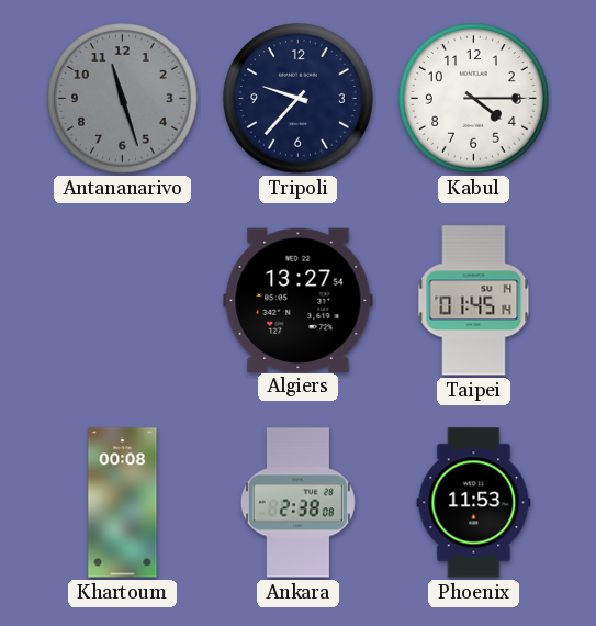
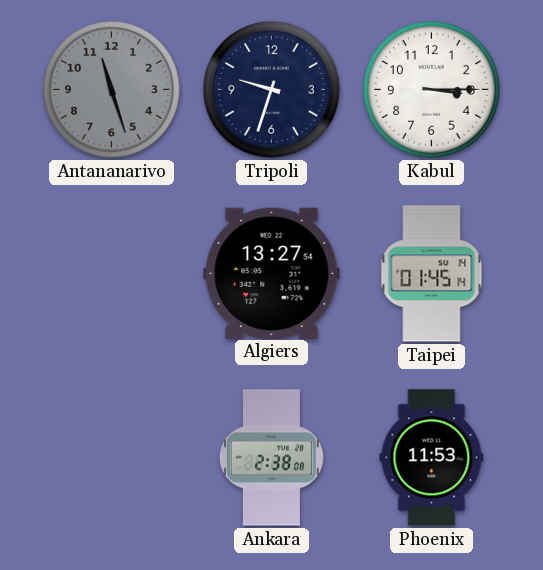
Tripoli: 9:37 -> 9:33
Kabul: 4:15 -> 3:15
Khartoum: 00:08 -> none
